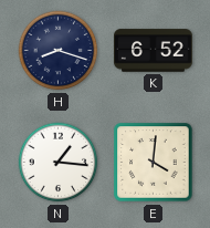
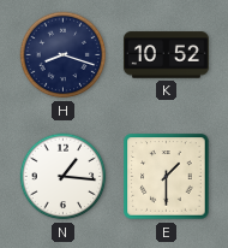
K: 6:52 -> 10:52
E: 4:01 -> 1:30
